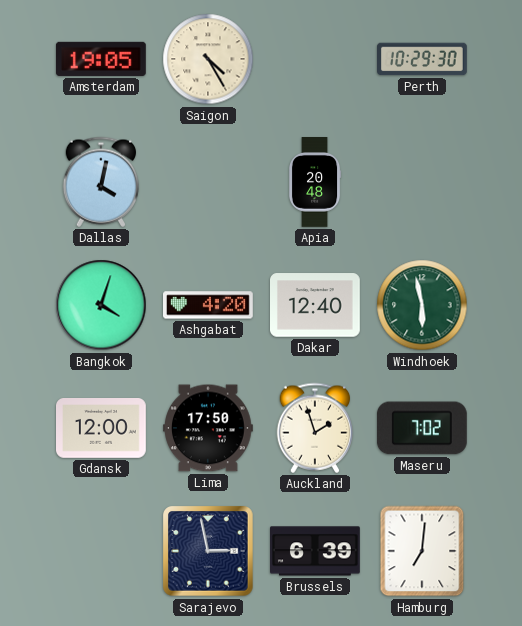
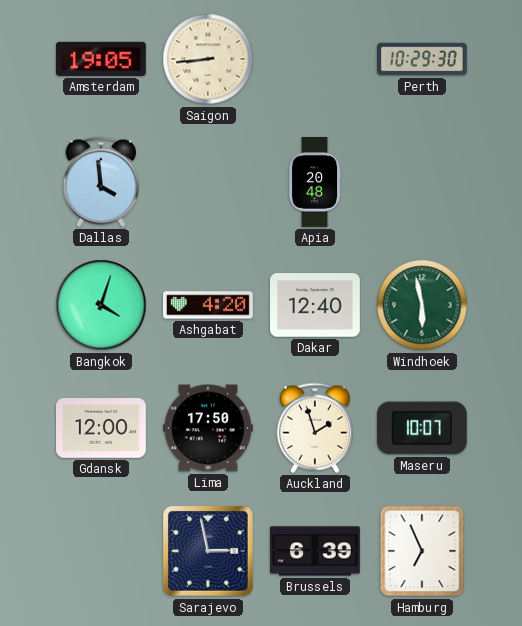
Saigon: 4:25 -> 8:44
Dallas: 4:02 -> 3:59
Maseru: 7:02 -> 10:07
Hamburg: 7:01 -> 6:56
